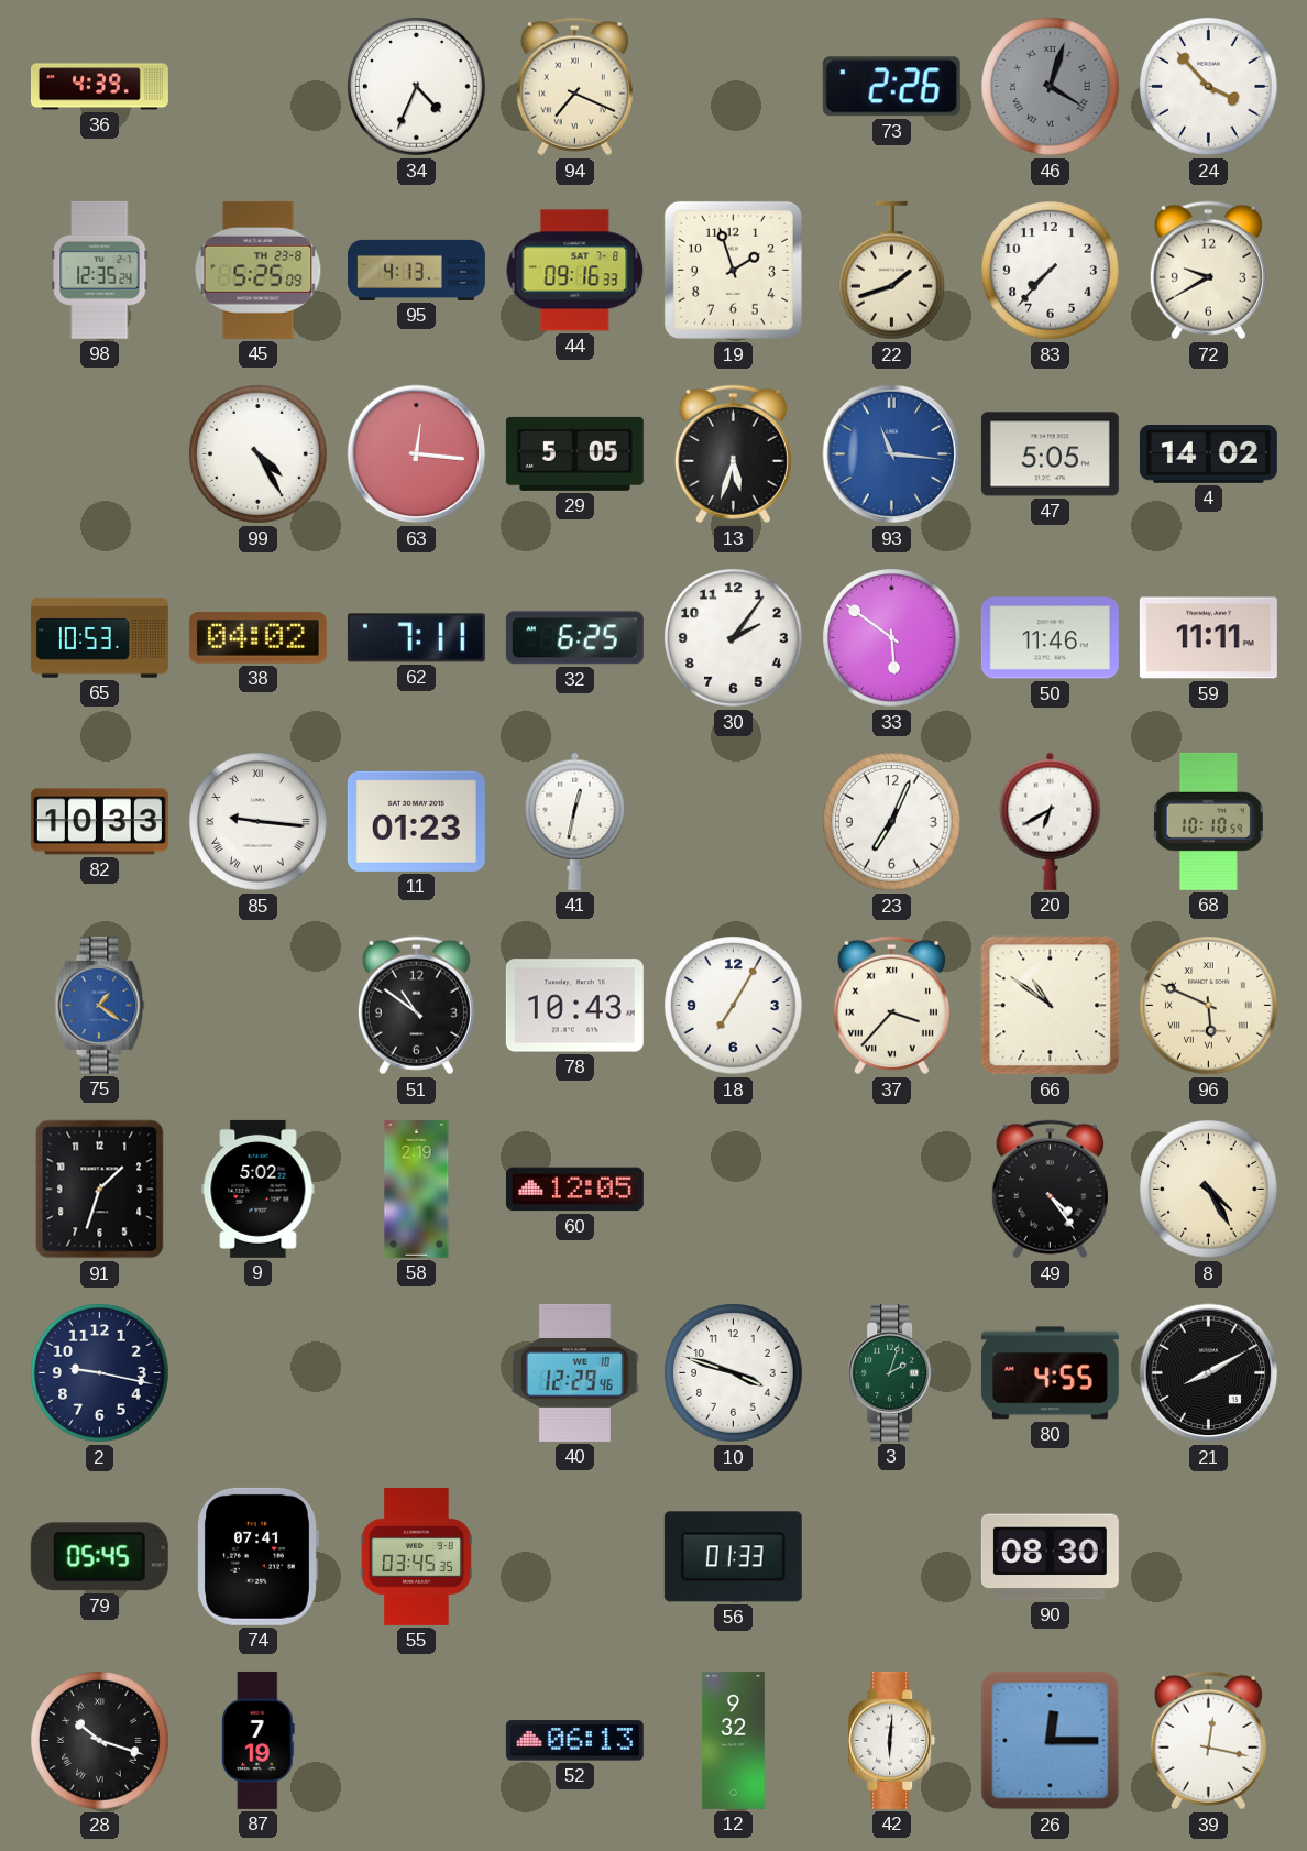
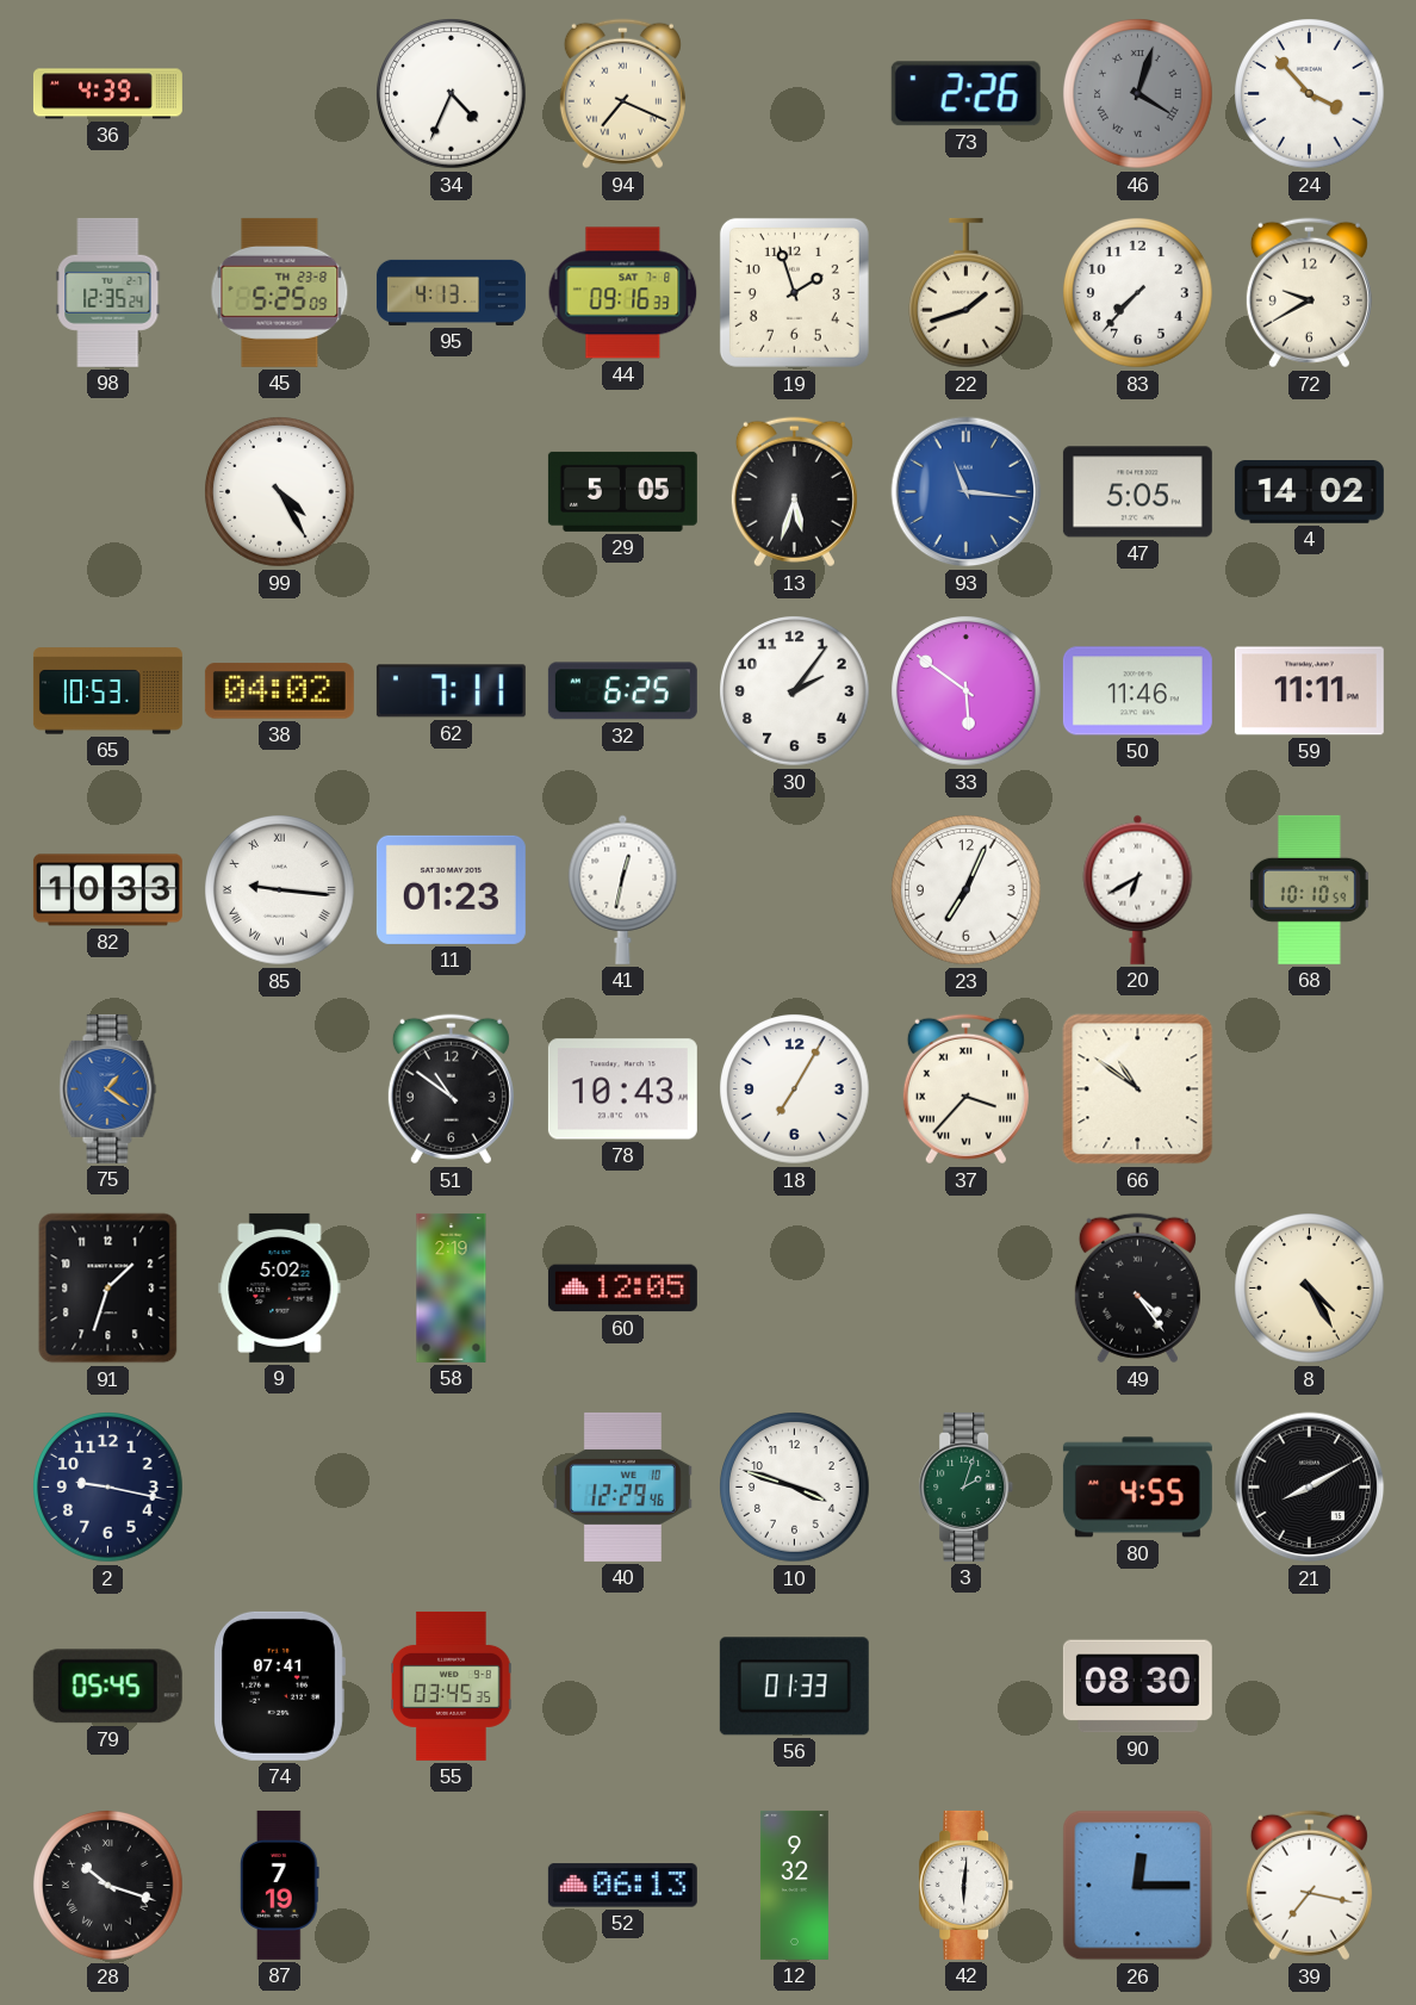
63: 12:16 -> none
96: 5:49 -> none
39: 12:17 -> 7:17
